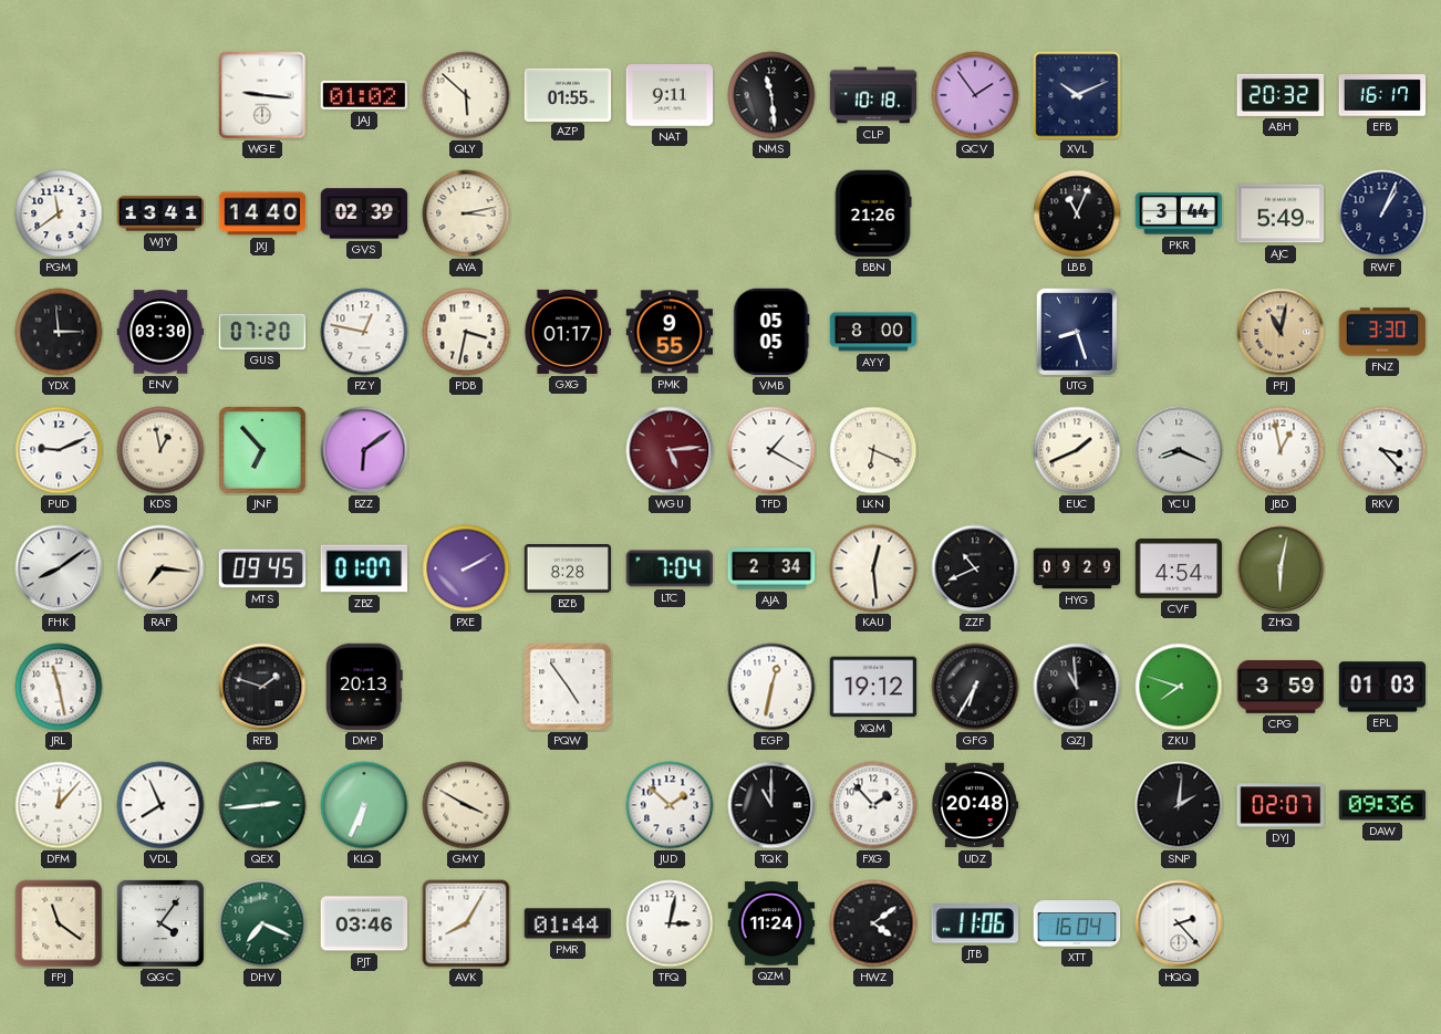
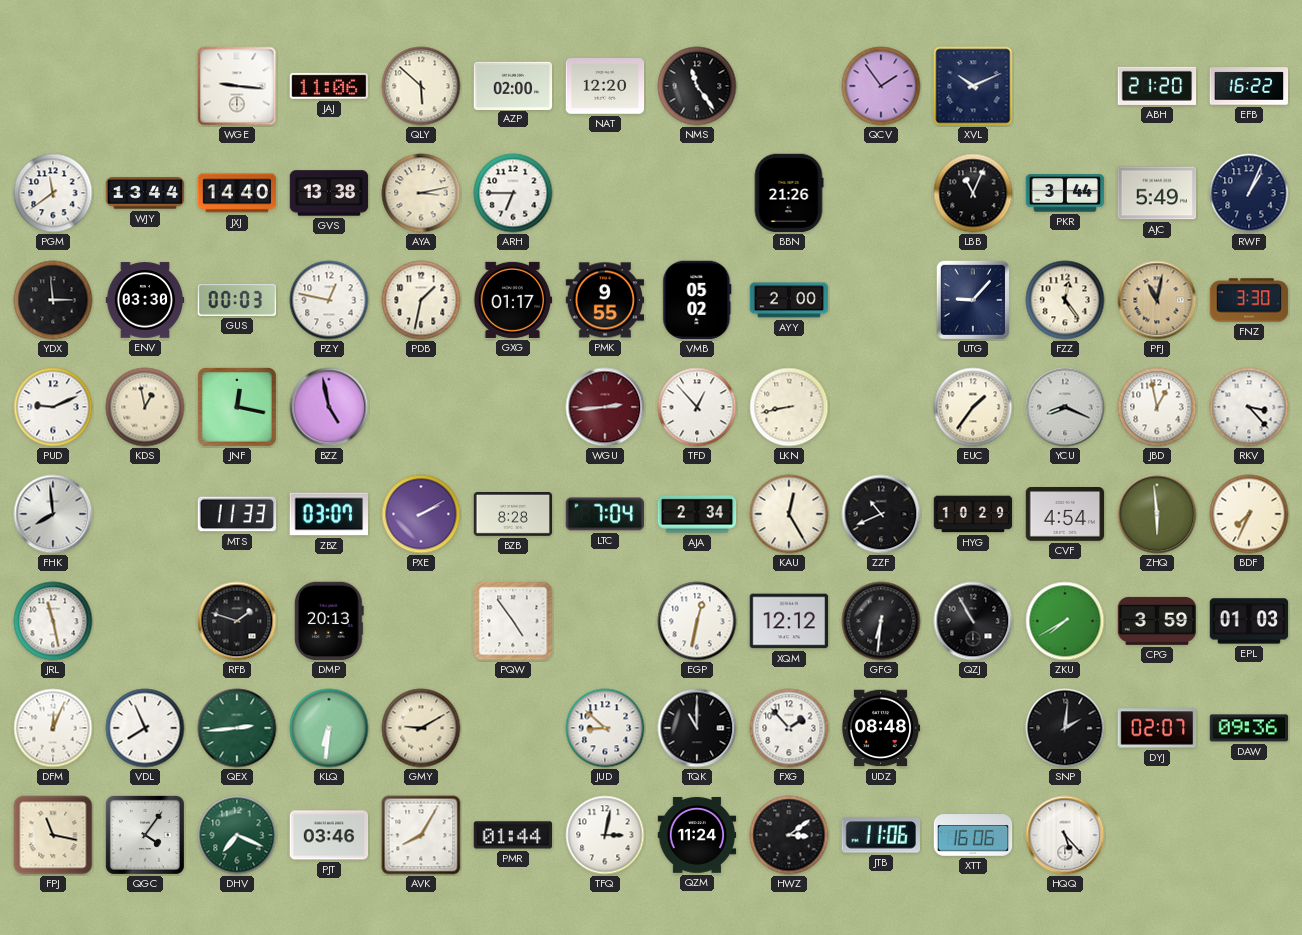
JAJ: 01:02 -> 11:06
AZP: 01:55 -> 02:00
NAT: 9:11 -> 12:20
NMS: 11:29 -> 11:24
CLP: 10:18 -> none
ABH: 20:32 -> 21:20
EFB: 16:17 -> 16:22
WJY: 13:41 -> 13:44
GVS: 02:39 -> 13:38
ARH: none -> 6:45
GUS: 07:20 -> 00:03
PDB: 3:32 -> 1:32
VMB: 05:05 -> 05:02
AYY: 8:00 -> 2:00
UTG: 8:27 -> 9:07
FZZ: none -> 12:24
JNF: 6:53 -> 12:17
BZZ: 6:09 -> 4:58
WGU: 5:14 -> 2:44
TFD: 1:20 -> 12:53
LKN: 6:19 -> 8:43
EUC: 1:41 -> 1:36
FHK: 8:09 -> 7:59
RAF: 7:16 -> none
MTS: 09:45 -> 11:33
ZBZ: 01:07 -> 03:07
KAU: 12:29 -> 12:25
HYG: 09:29 -> 10:29
ZHQ: 6:02 -> 5:59
BDF: none -> 7:34
XQM: 19:12 -> 12:12
GFG: 6:35 -> 6:31
QZJ: 10:59 -> 10:55
ZKU: 7:48 -> 7:40
DFM: 12:07 -> 12:04
KLQ: 6:34 -> 6:31
GMY: 3:50 -> 9:10
JUD: 1:52 -> 8:52
UDZ: 20:48 -> 08:48
FPJ: 11:21 -> 11:17
HWZ: 4:09 -> 3:09
XTT: 16:04 -> 16:06
HQQ: 2:23 -> 5:23
